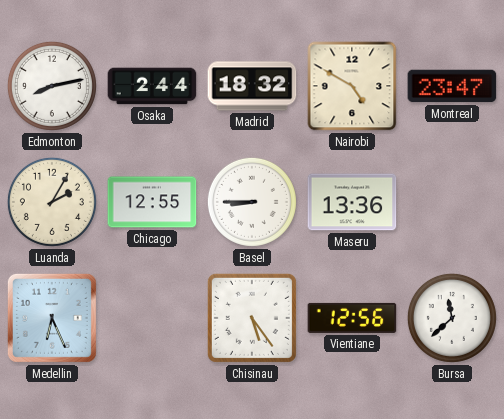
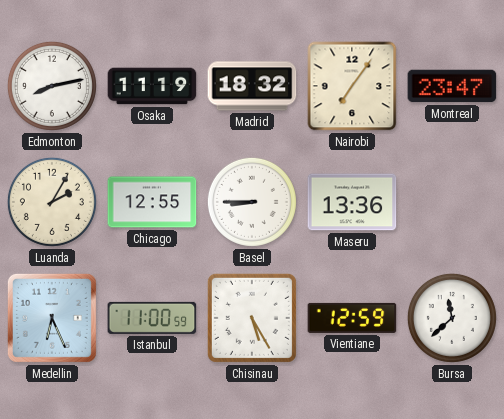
Osaka: 2:44 -> 11:19
Nairobi: 4:50 -> 7:06
Istanbul: none -> 11:00
Chisinau: 5:24 -> 5:25
Vientiane: 12:56 -> 12:59
